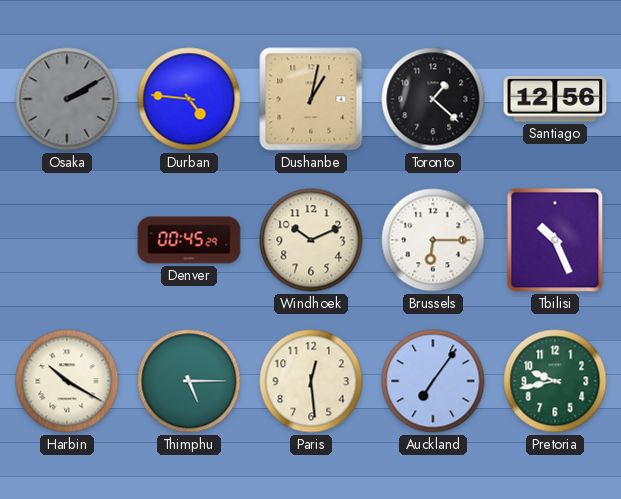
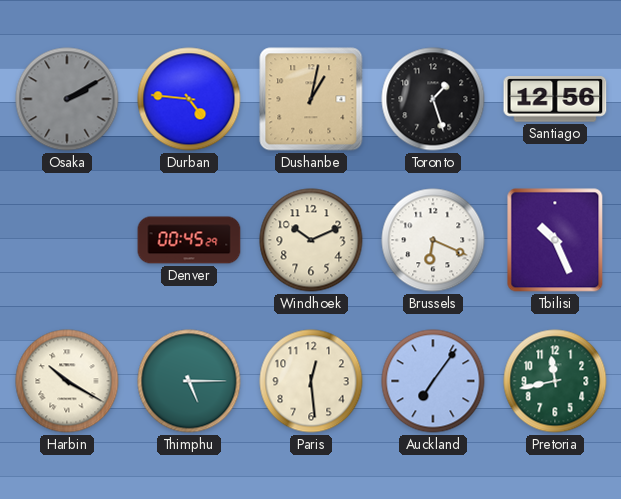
Toronto: 1:22 -> 1:27
Brussels: 6:15 -> 6:19
Pretoria: 9:43 -> 11:43
